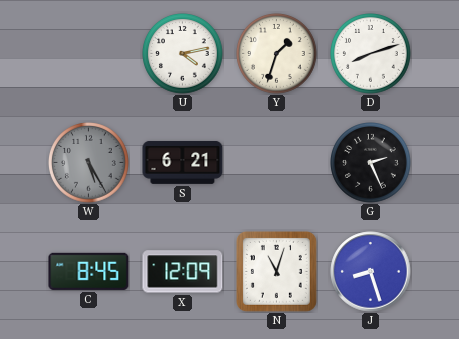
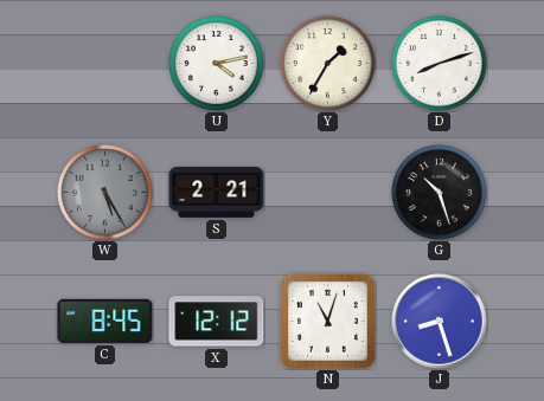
Y: 1:33 -> 1:35
S: 6:21 -> 2:21
G: 2:26 -> 10:27
X: 12:09 -> 12:12
